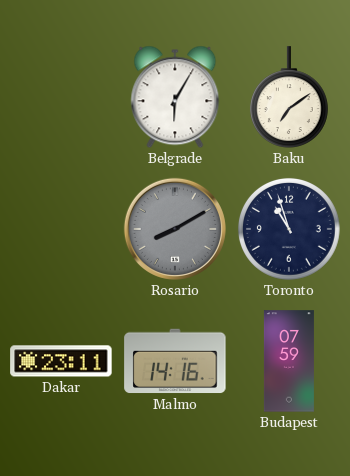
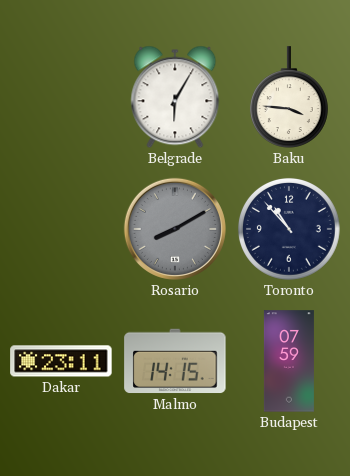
Baku: 7:09 -> 3:46
Toronto: 10:57 -> 10:53
Malmo: 14:16 -> 14:15
